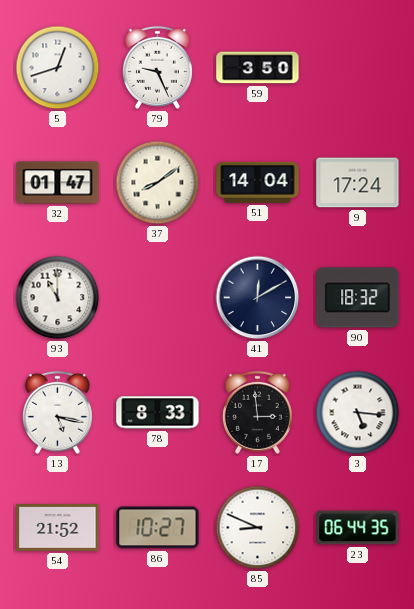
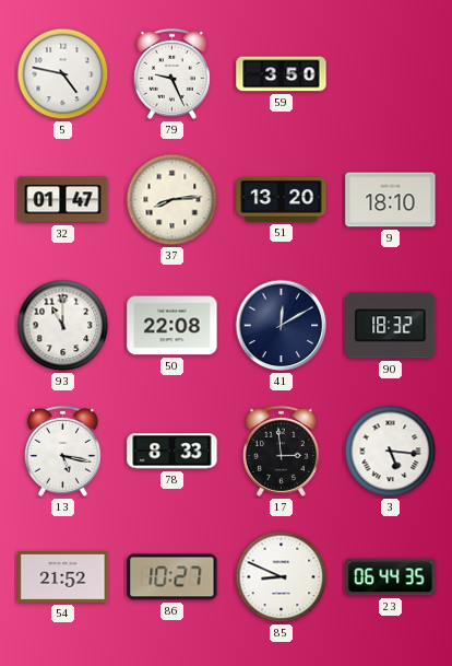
5: 12:42 -> 4:47
37: 8:09 -> 8:14
51: 14:04 -> 13:20
9: 17:24 -> 18:10
50: none -> 22:08
